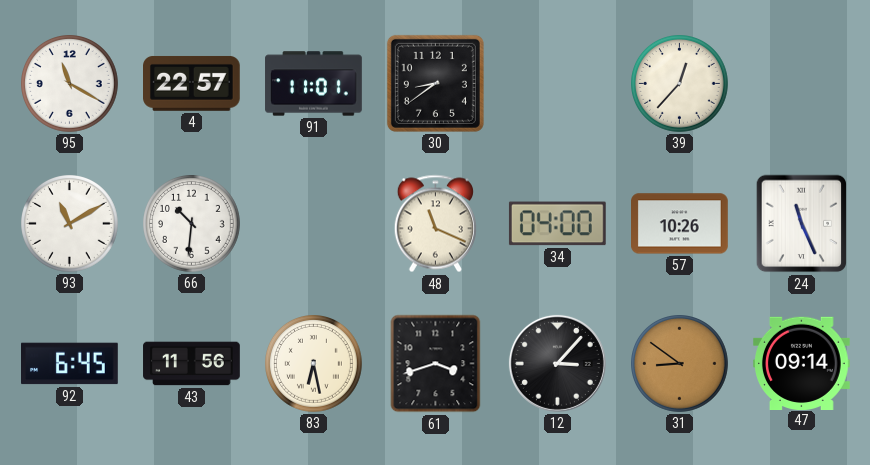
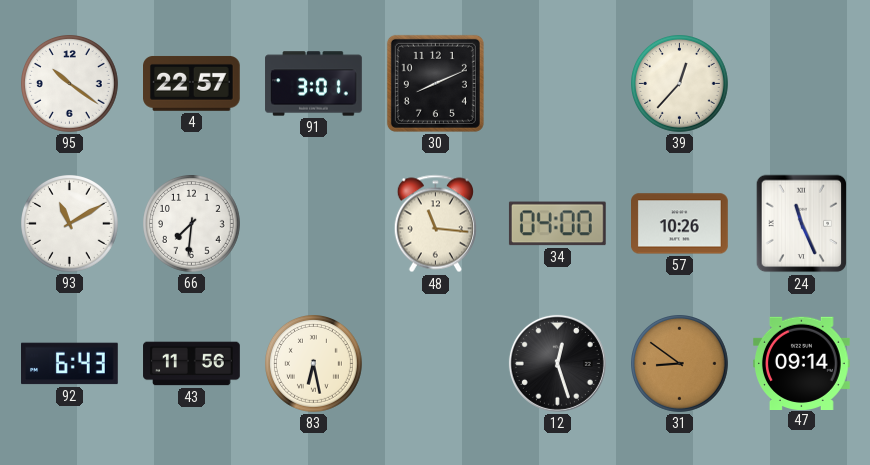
95: 11:20 -> 10:21
91: 11:01 -> 3:01
30: 8:39 -> 8:11
66: 10:31 -> 7:31
48: 11:19 -> 11:16
92: 6:45 -> 6:43
61: 3:42 -> none
12: 3:07 -> 12:27
